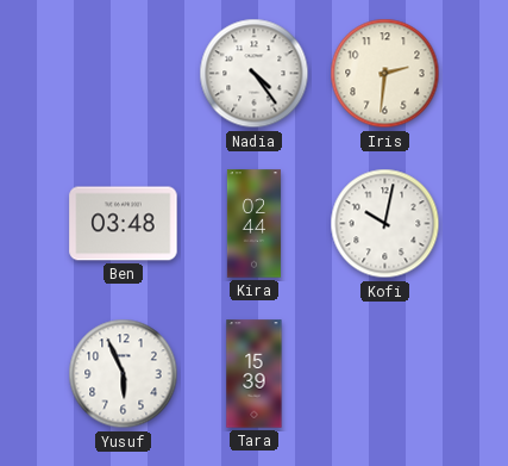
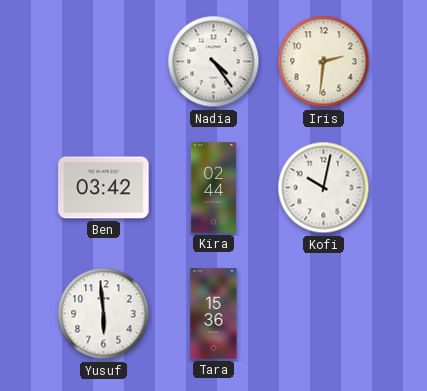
Ben: 03:48 -> 03:42
Yusuf: 5:56 -> 5:59
Tara: 15:39 -> 15:36
